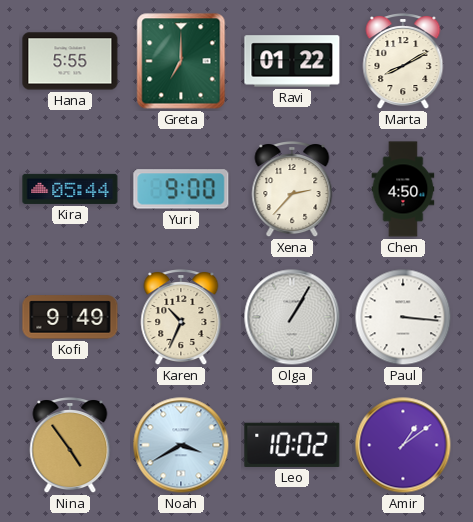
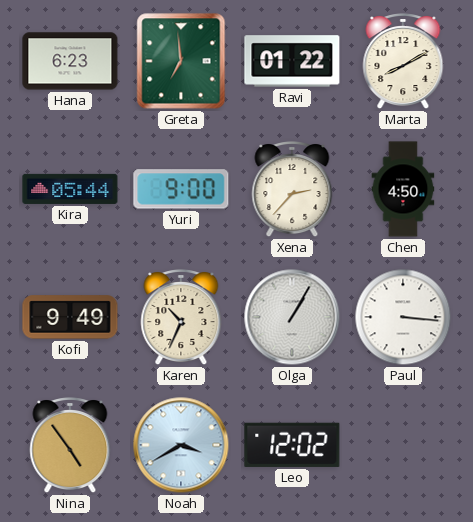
Hana: 5:55 -> 6:23
Greta: 7:00 -> 6:59
Leo: 10:02 -> 12:02
Amir: 1:09 -> none
